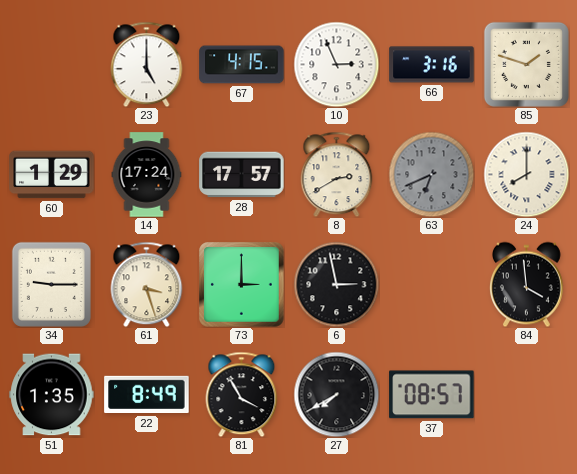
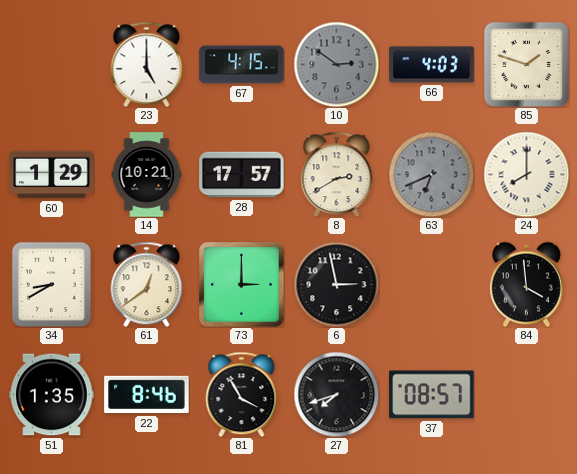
10: 2:56 -> 2:51
10 dial: white -> grey
66: 3:16 -> 4:03
14: 17:24 -> 10:21
34: 9:15 -> 8:40
61: 3:27 -> 12:39
22: 8:49 -> 8:46
27: 7:40 -> 7:42
